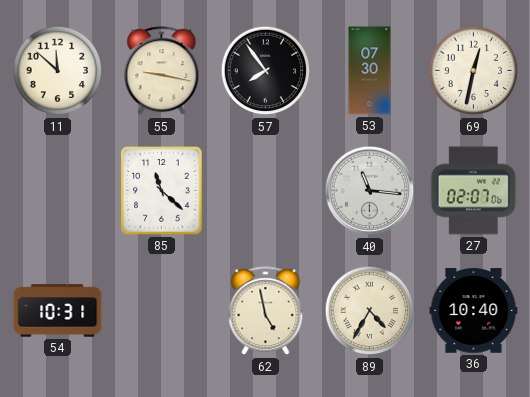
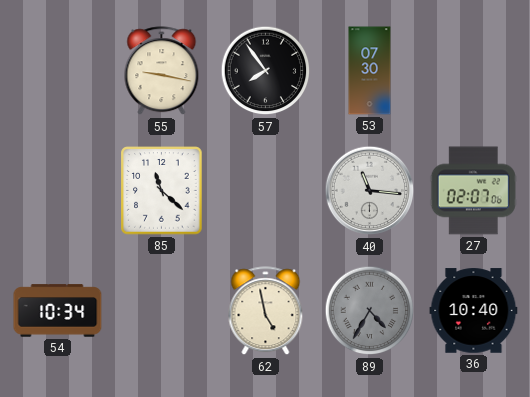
11: 11:52 -> none
69: 12:32 -> none
54: 10:31 -> 10:34
89 dial: cream -> grey
